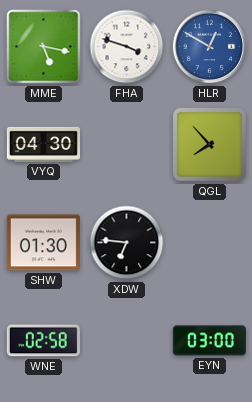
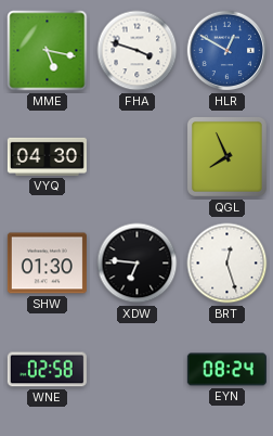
QGL: 7:53 -> 7:56
BRT: none -> 12:27
EYN: 03:00 -> 08:24
